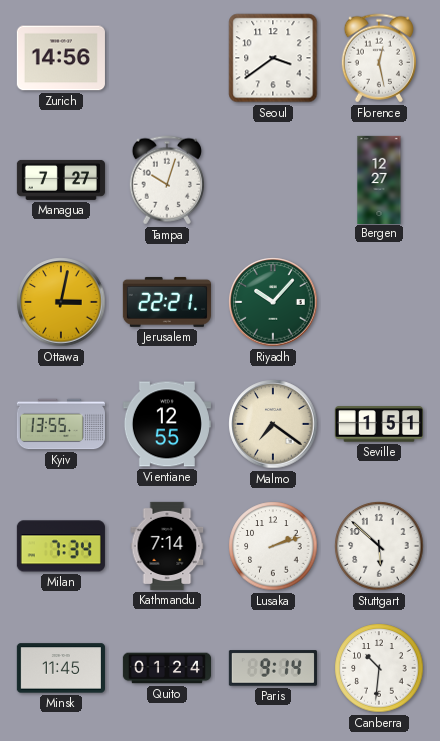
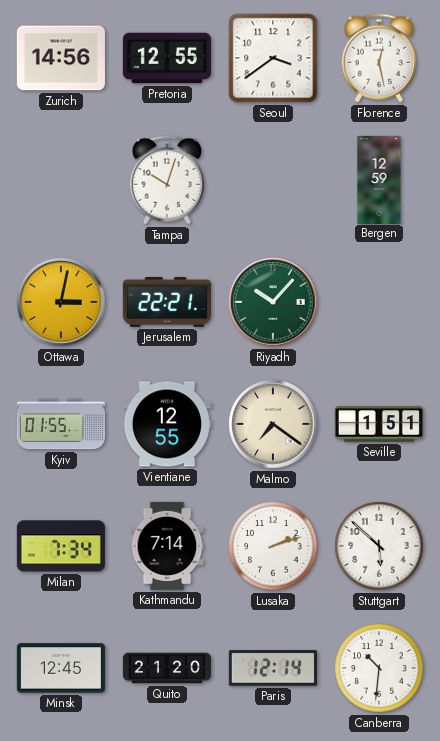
Pretoria: none -> 12:55
Managua: 7:27 -> none
Bergen: 12:27 -> 12:59
Kyiv: 13:55 -> 01:55
Minsk: 11:45 -> 12:45
Quito: 01:24 -> 21:20
Paris: 9:14 -> 12:14
